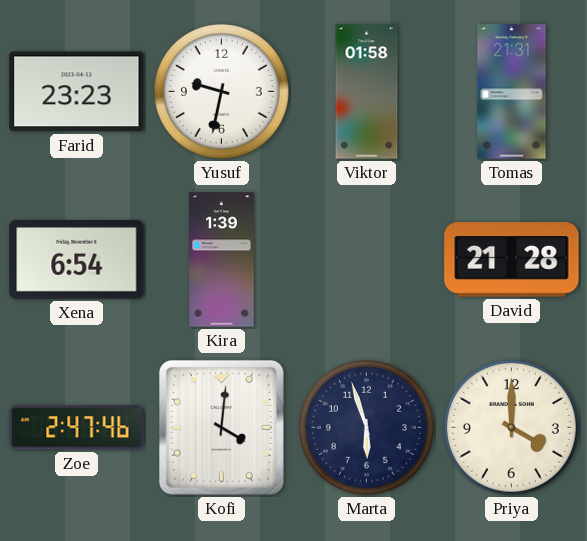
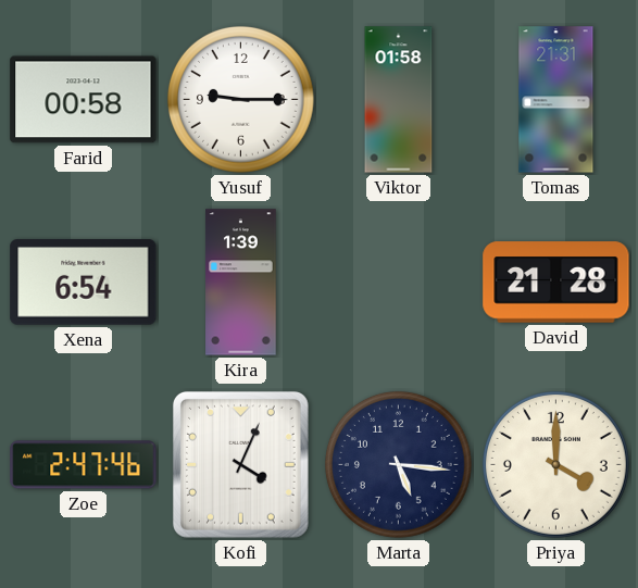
Farid: 23:23 -> 00:58
Yusuf: 9:32 -> 9:15
Kofi: 4:01 -> 4:04
Marta: 5:57 -> 5:16
